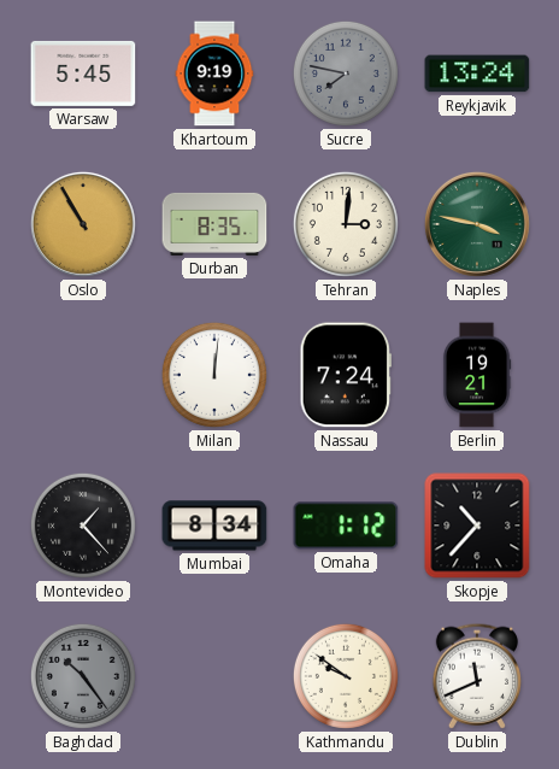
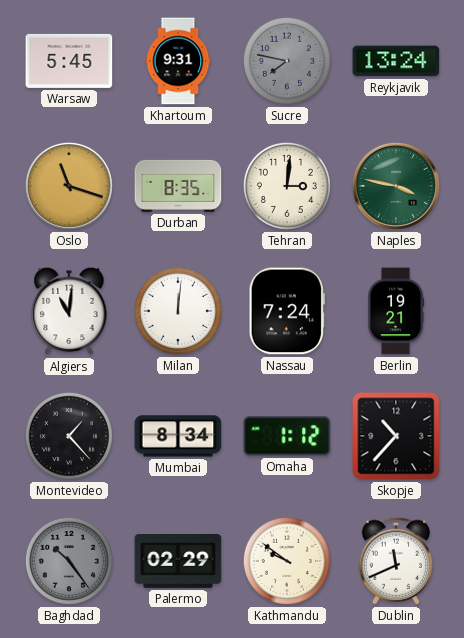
Khartoum: 9:19 -> 9:31
Oslo: 10:55 -> 11:18
Algiers: none -> 11:01
Palermo: none -> 02:29
